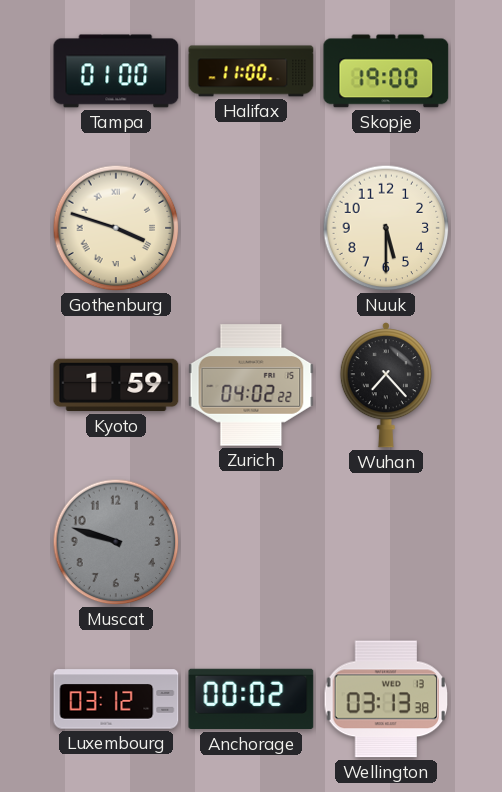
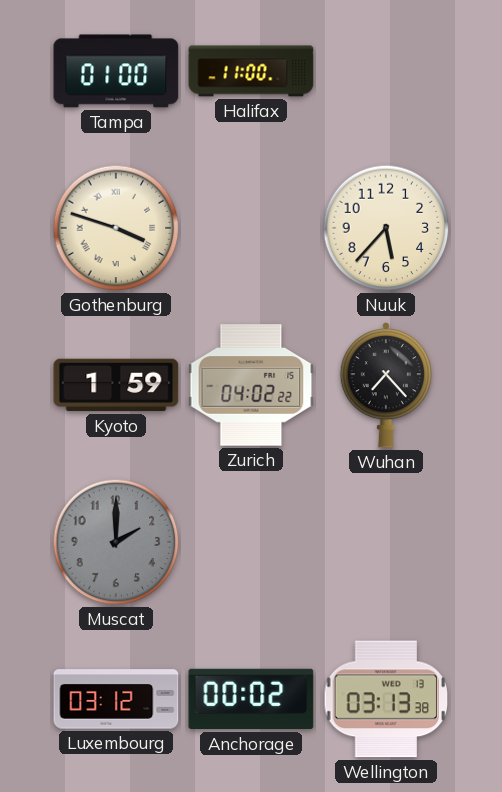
Skopje: 19:00 -> none
Nuuk: 5:30 -> 5:37
Muscat: 9:48 -> 2:00
